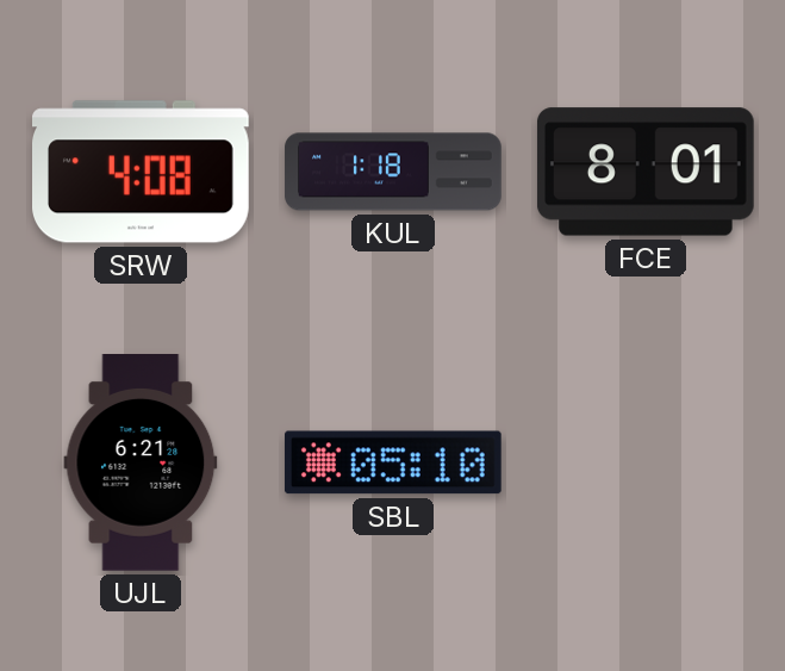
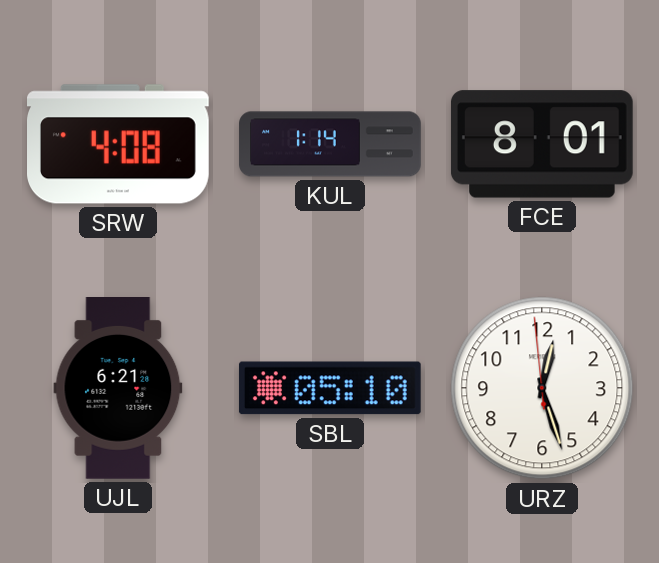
KUL: 1:18 -> 1:14
URZ: none -> 12:26
